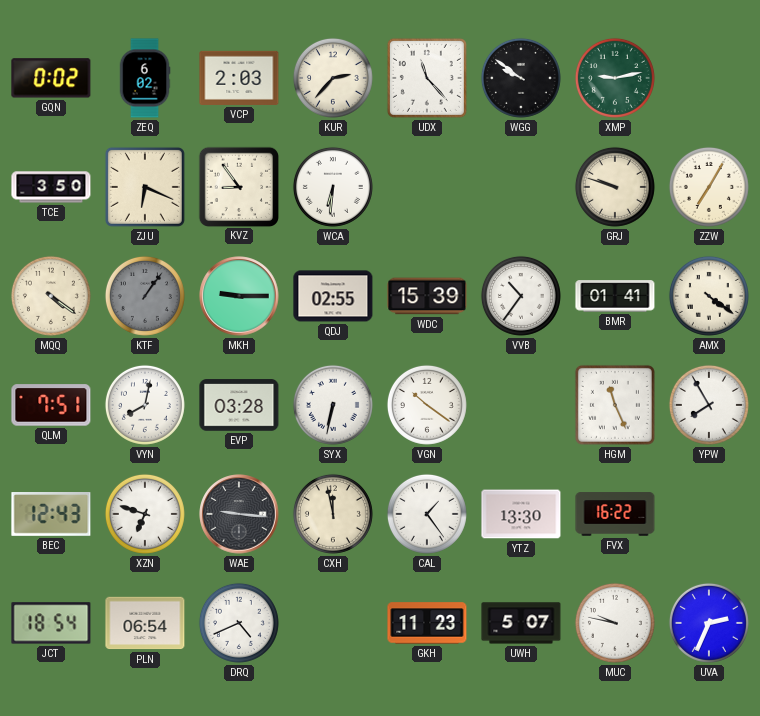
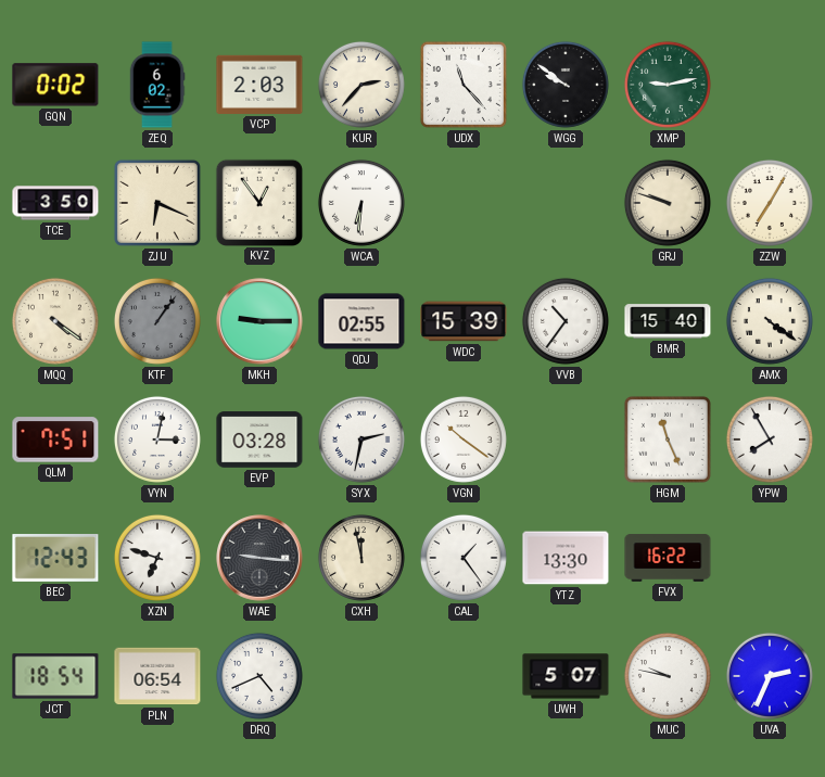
KVZ: 8:54 -> 12:54
BMR: 01:41 -> 15:40
VYN: 8:02 -> 3:02
SYX: 6:32 -> 2:32
GKH: 11:23 -> none
